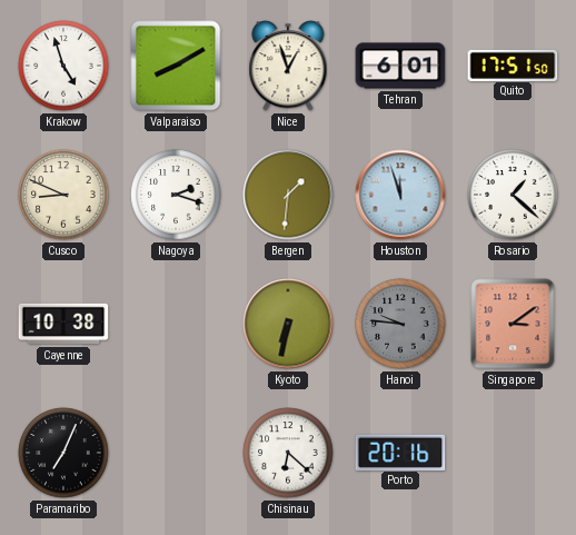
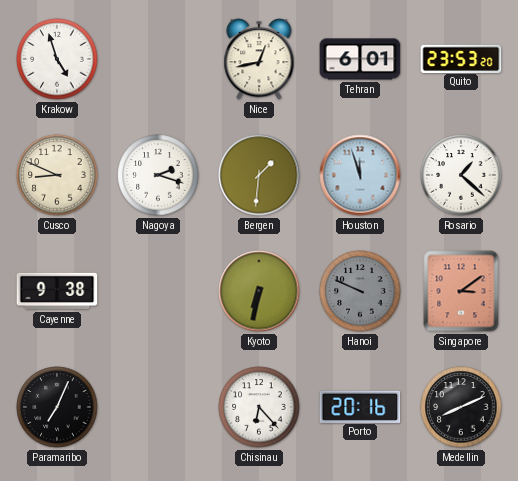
Valparaiso: 8:10 -> none
Nice: 12:57 -> 12:43
Quito: 17:51 -> 23:53
Cayenne: 10:38 -> 9:38
Hanoi: 9:46 -> 9:49
Chisinau: 6:22 -> 6:23
Medellin: none -> 8:11
